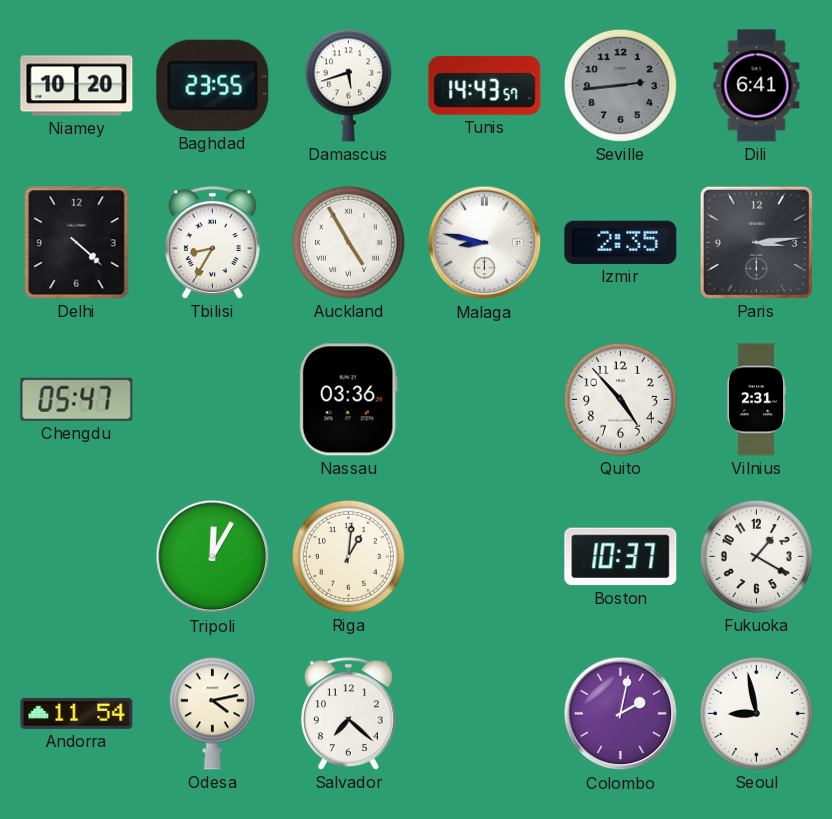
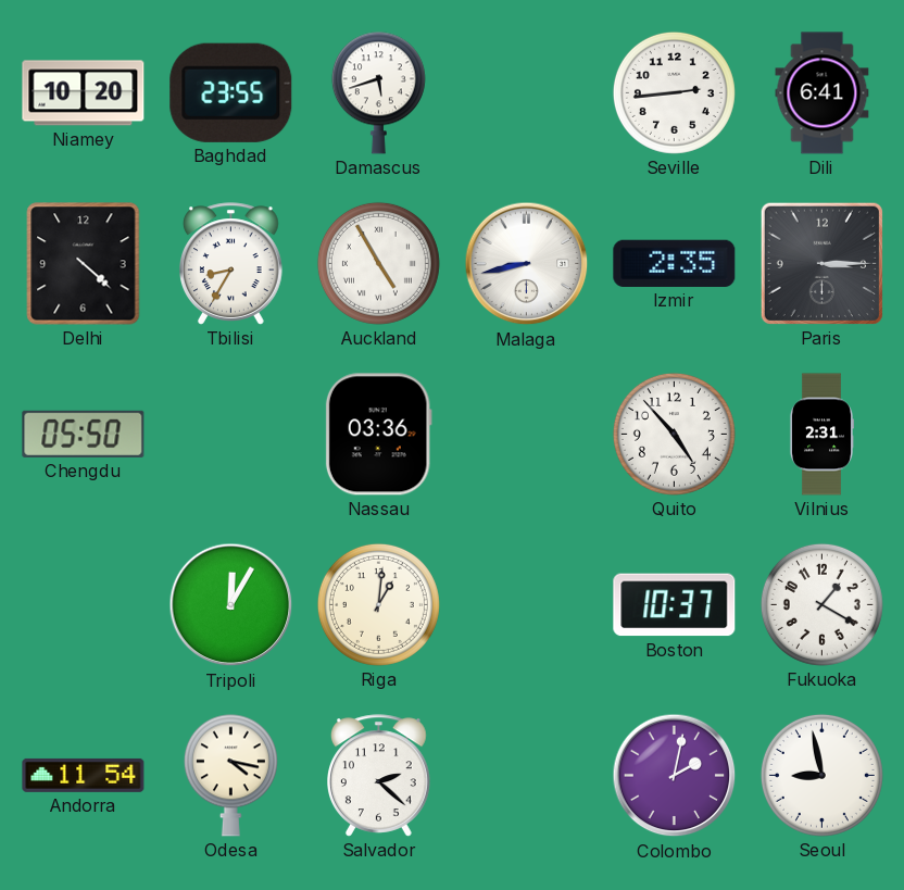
Tunis: 14:43 -> none
Seville dial: grey -> white
Malaga: 8:47 -> 8:43
Paris: 3:14 -> 3:15
Chengdu: 05:47 -> 05:50
Odesa: 4:13 -> 4:17
Salvador: 7:22 -> 2:22
